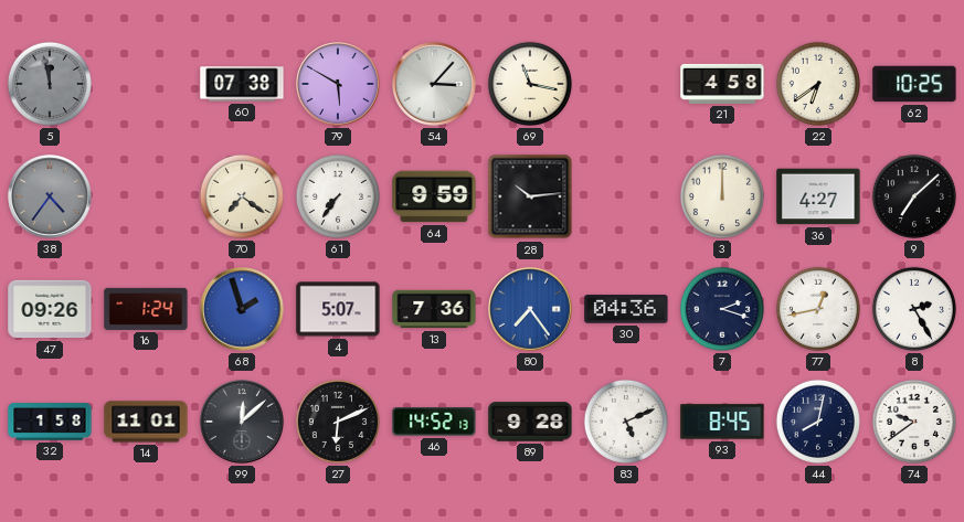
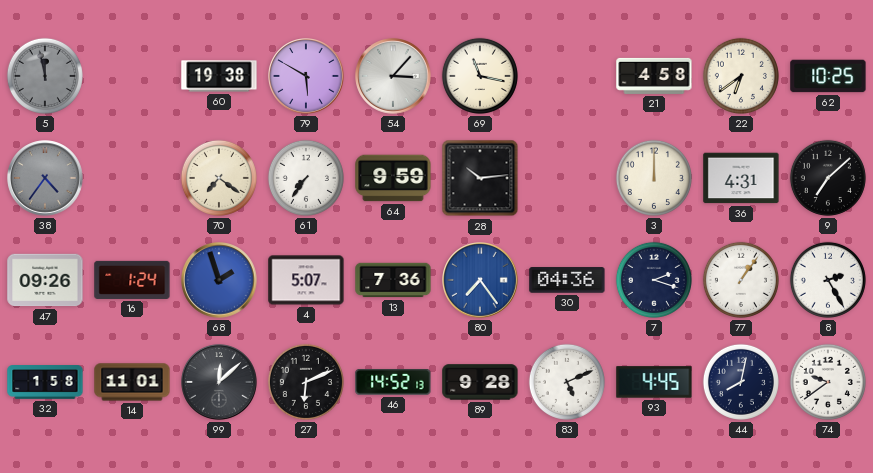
60: 07:38 -> 19:38
36: 4:27 -> 4:31
77: 12:43 -> 1:06
93: 8:45 -> 4:45
